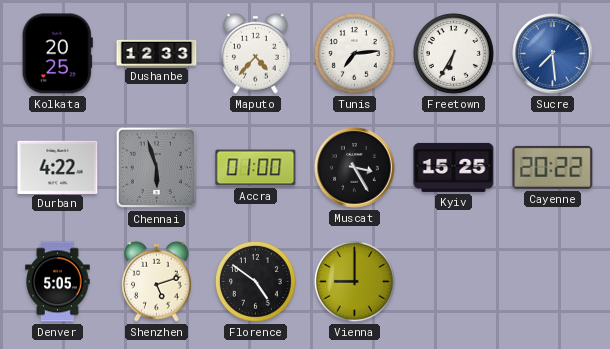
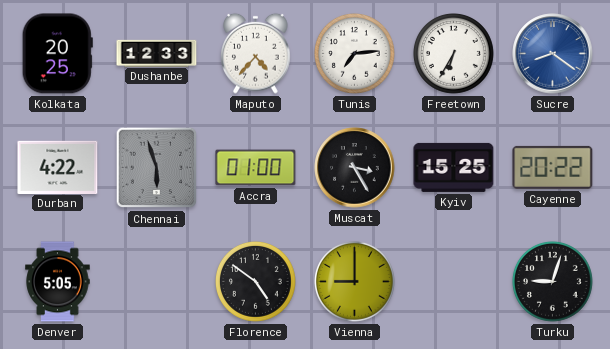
Sucre: 7:29 -> 8:21
Shenzhen: 5:12 -> none
Turku: none -> 9:03
